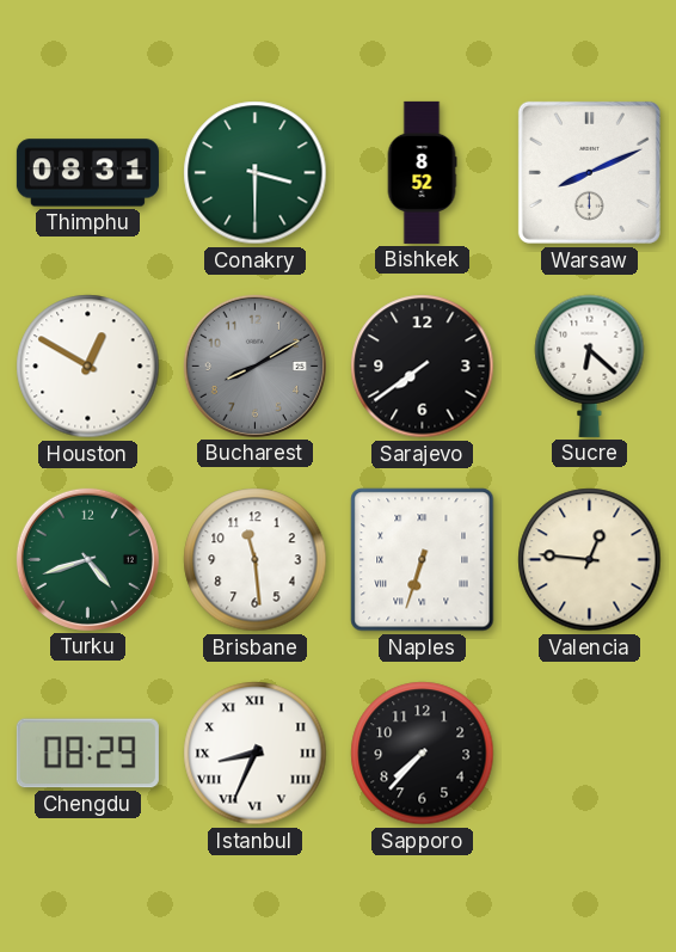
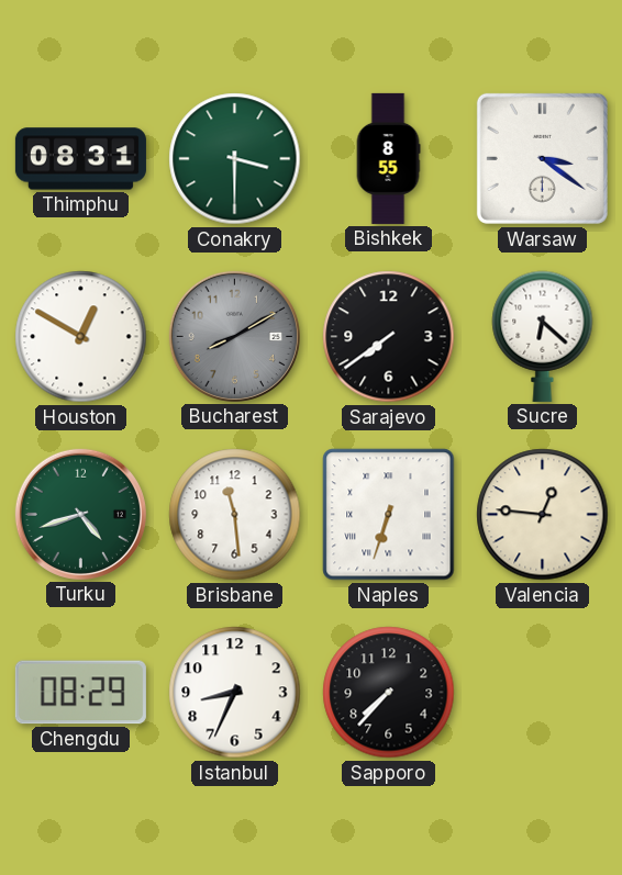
Bishkek: 8:52 -> 8:55
Warsaw: 8:11 -> 3:21
Istanbul numerals: Roman -> Arabic
